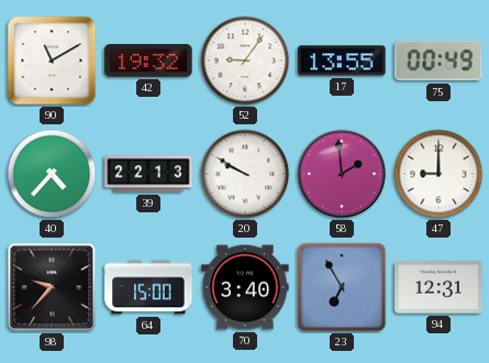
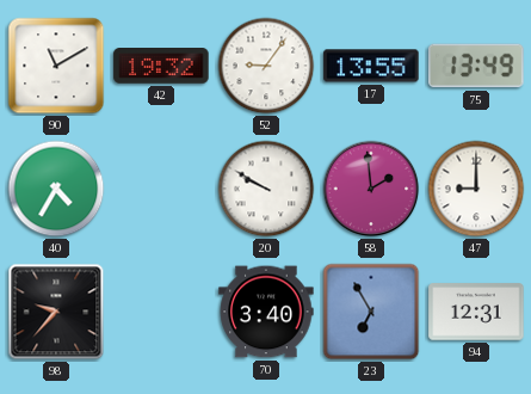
75: 00:49 -> 13:49
40: 4:37 -> 4:35
39: 22:13 -> none
64: 15:00 -> none
